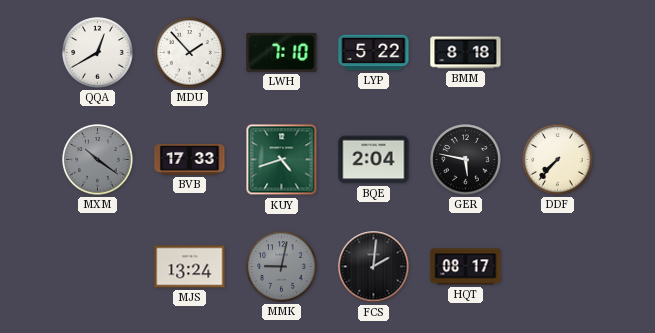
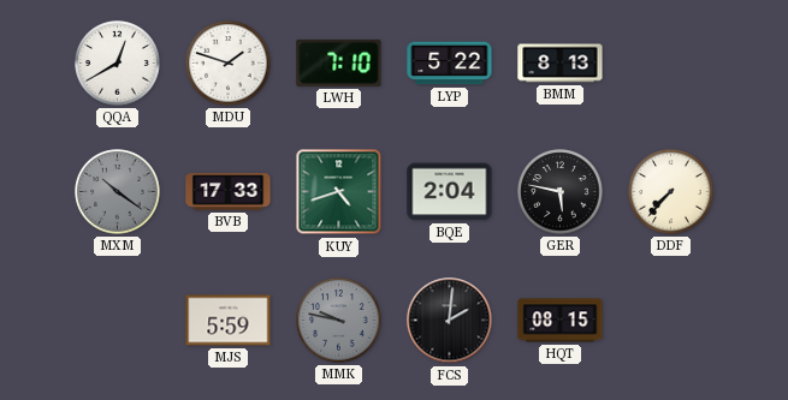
MDU: 1:53 -> 1:48
BMM: 8:18 -> 8:13
MJS: 13:24 -> 5:59
MMK: 9:02 -> 9:47
HQT: 08:17 -> 08:15
